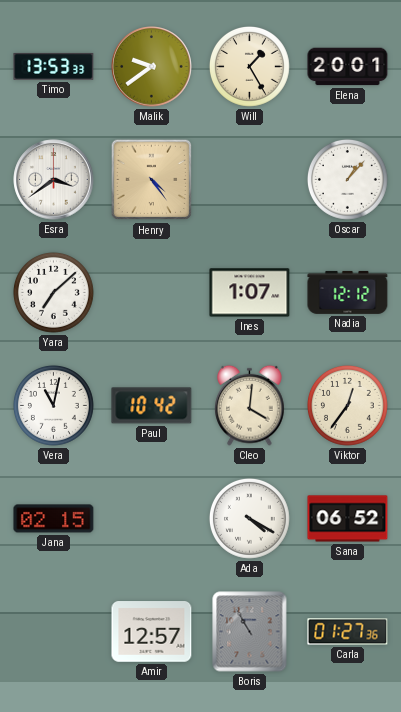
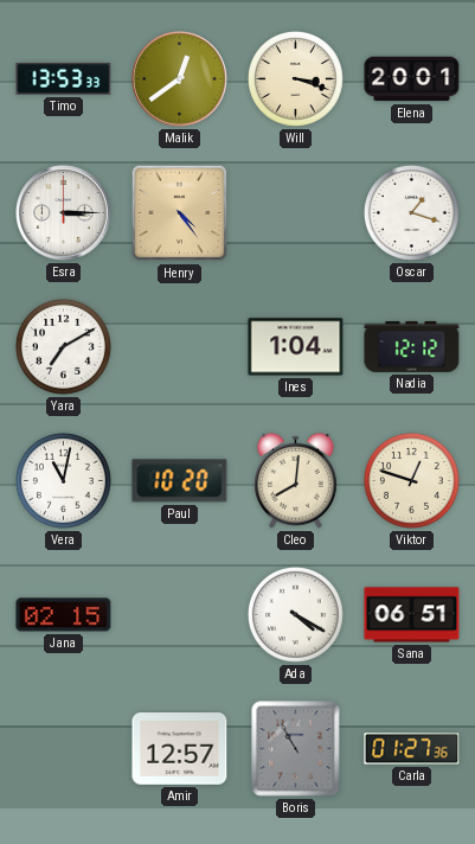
Malik: 9:39 -> 12:39
Will: 1:25 -> 3:18
Esra: 3:39 -> 3:15
Oscar: 1:07 -> 1:18
Yara: 7:08 -> 7:10
Ines: 1:07 -> 1:04
Paul: 10:42 -> 10:20
Cleo: 4:01 -> 8:01
Viktor: 12:36 -> 12:48
Sana: 06:52 -> 06:51
